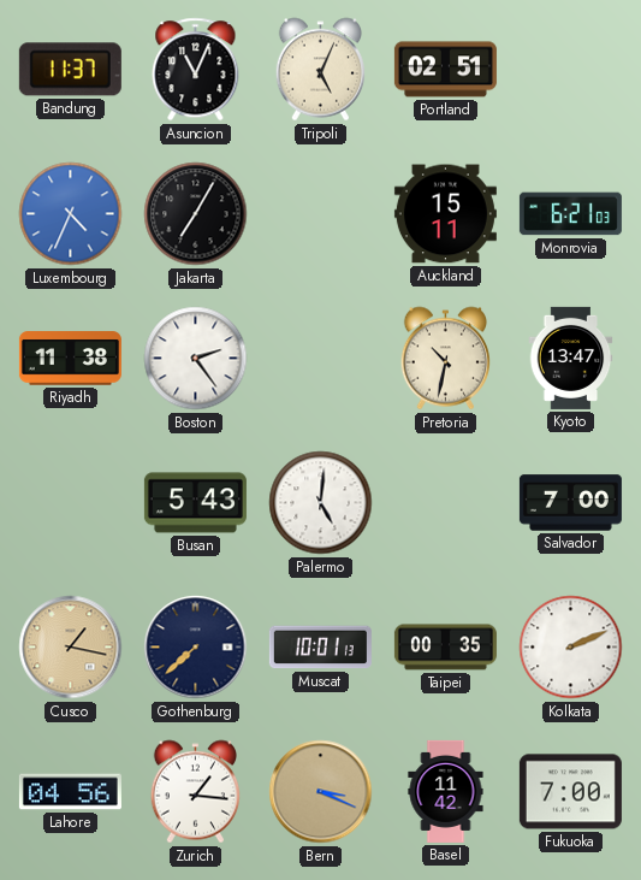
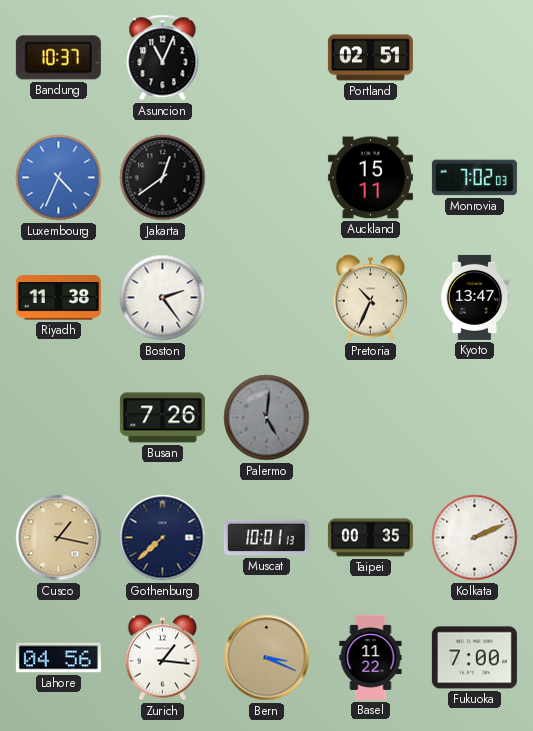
Bandung: 11:37 -> 10:37
Tripoli: 5:04 -> none
Jakarta: 7:05 -> 12:39
Monrovia: 6:21 -> 7:02
Pretoria: 10:32 -> 10:34
Busan: 5:43 -> 7:26
Palermo dial: white -> grey
Salvador: 7:00 -> none
Basel: 11:42 -> 11:22
